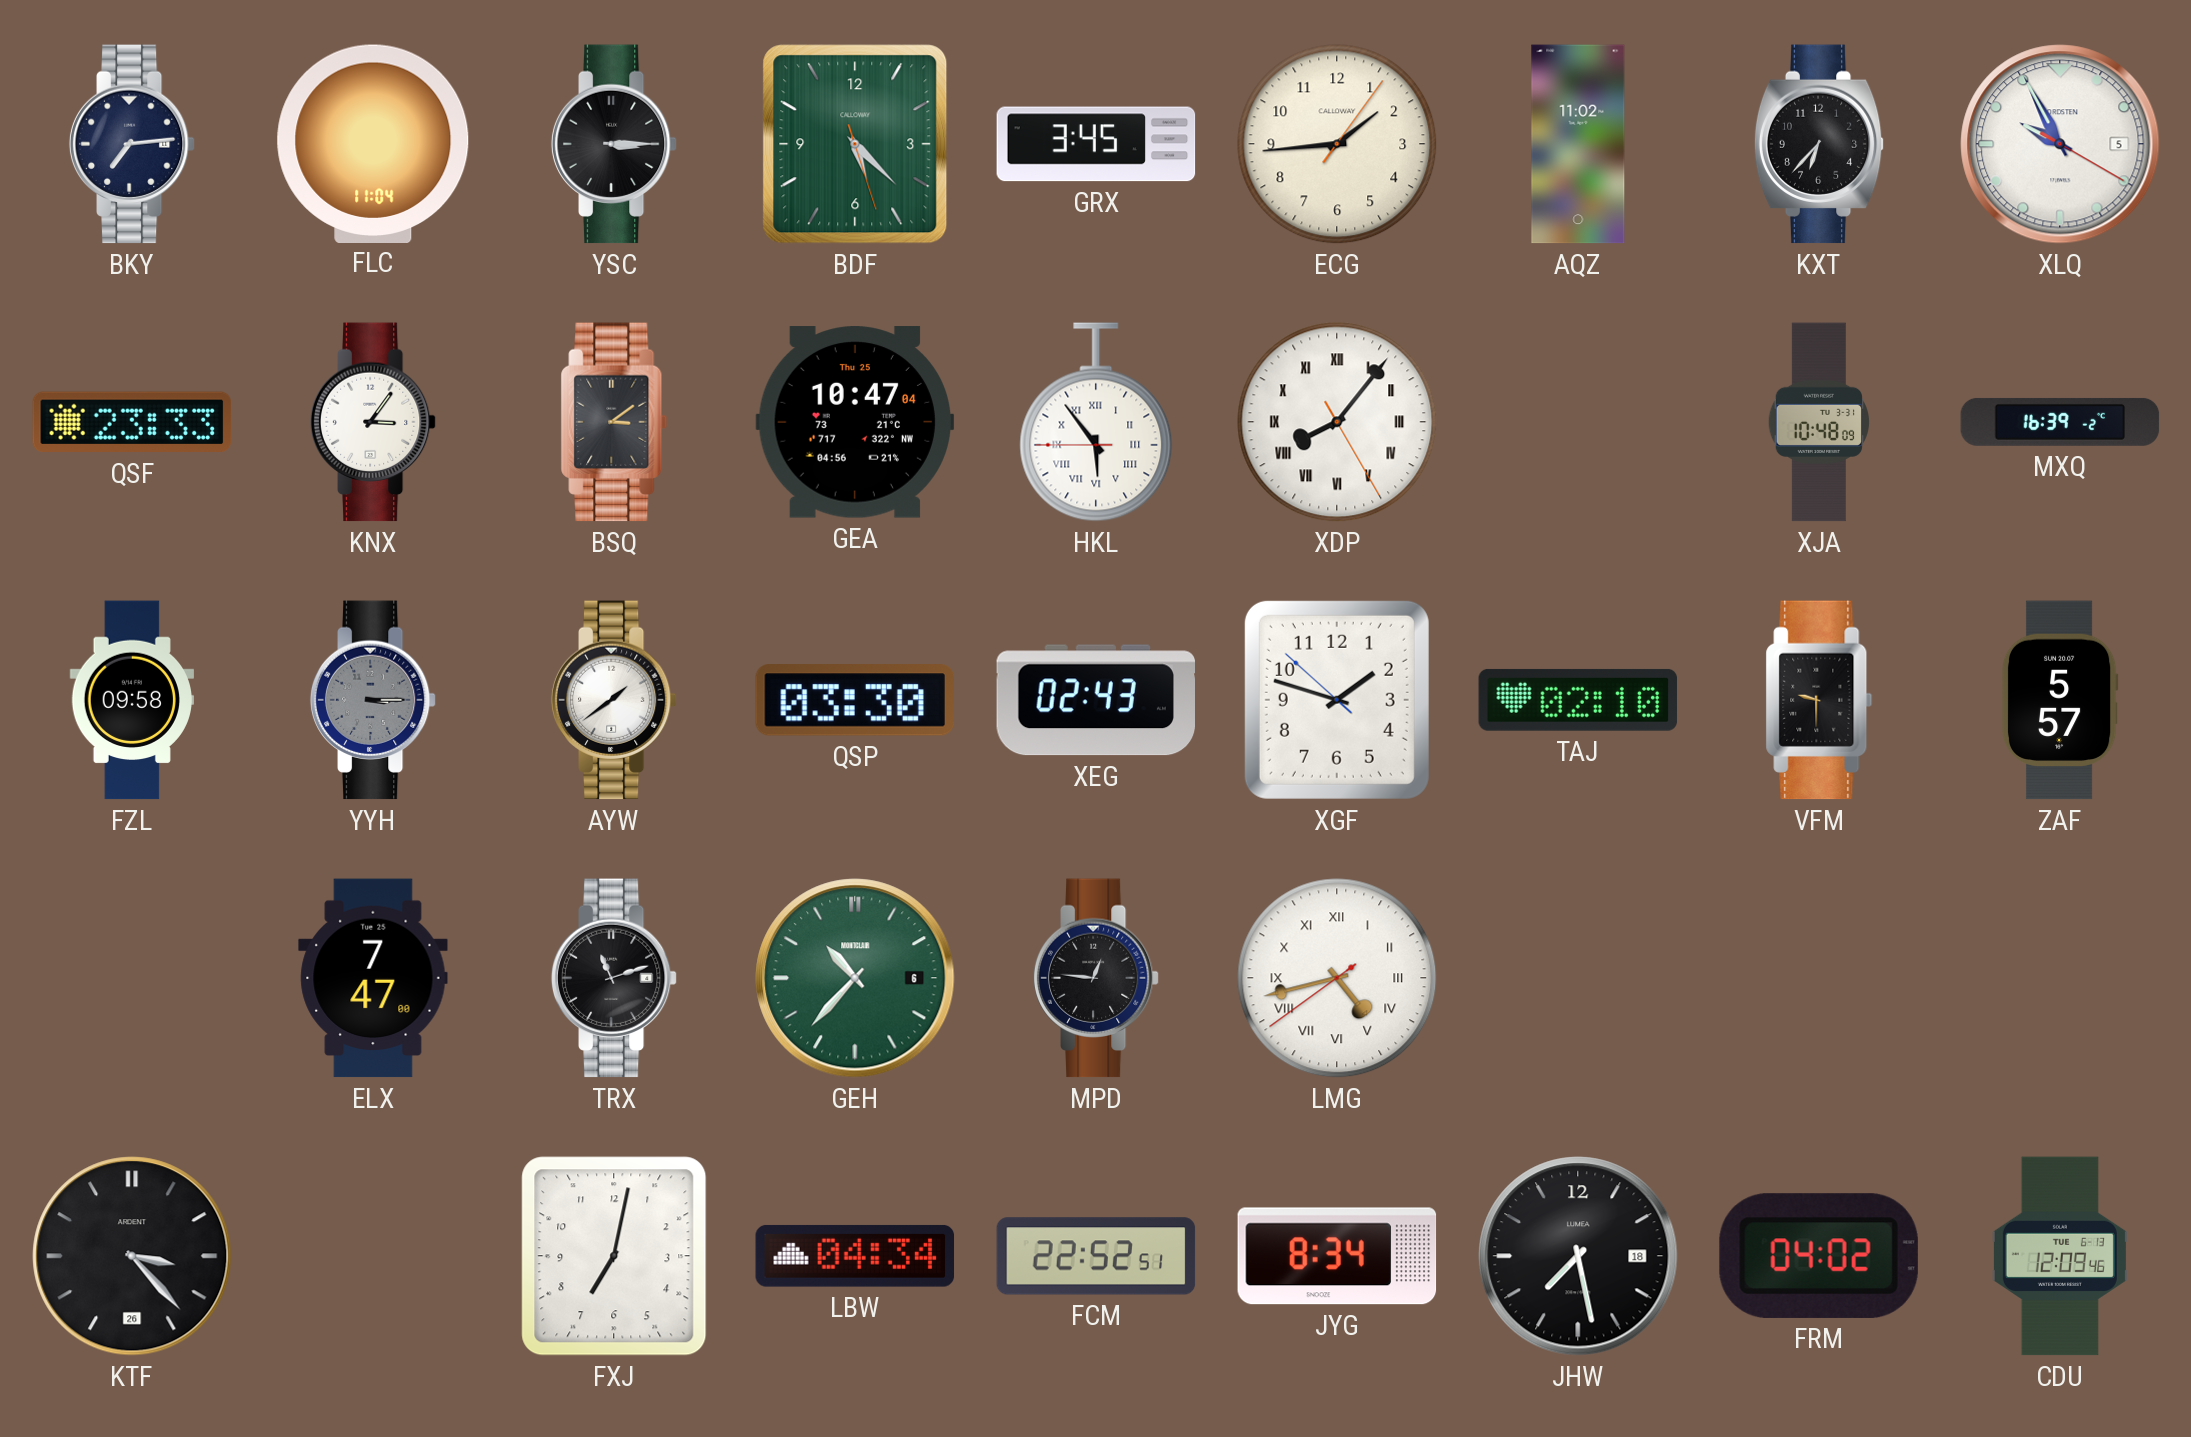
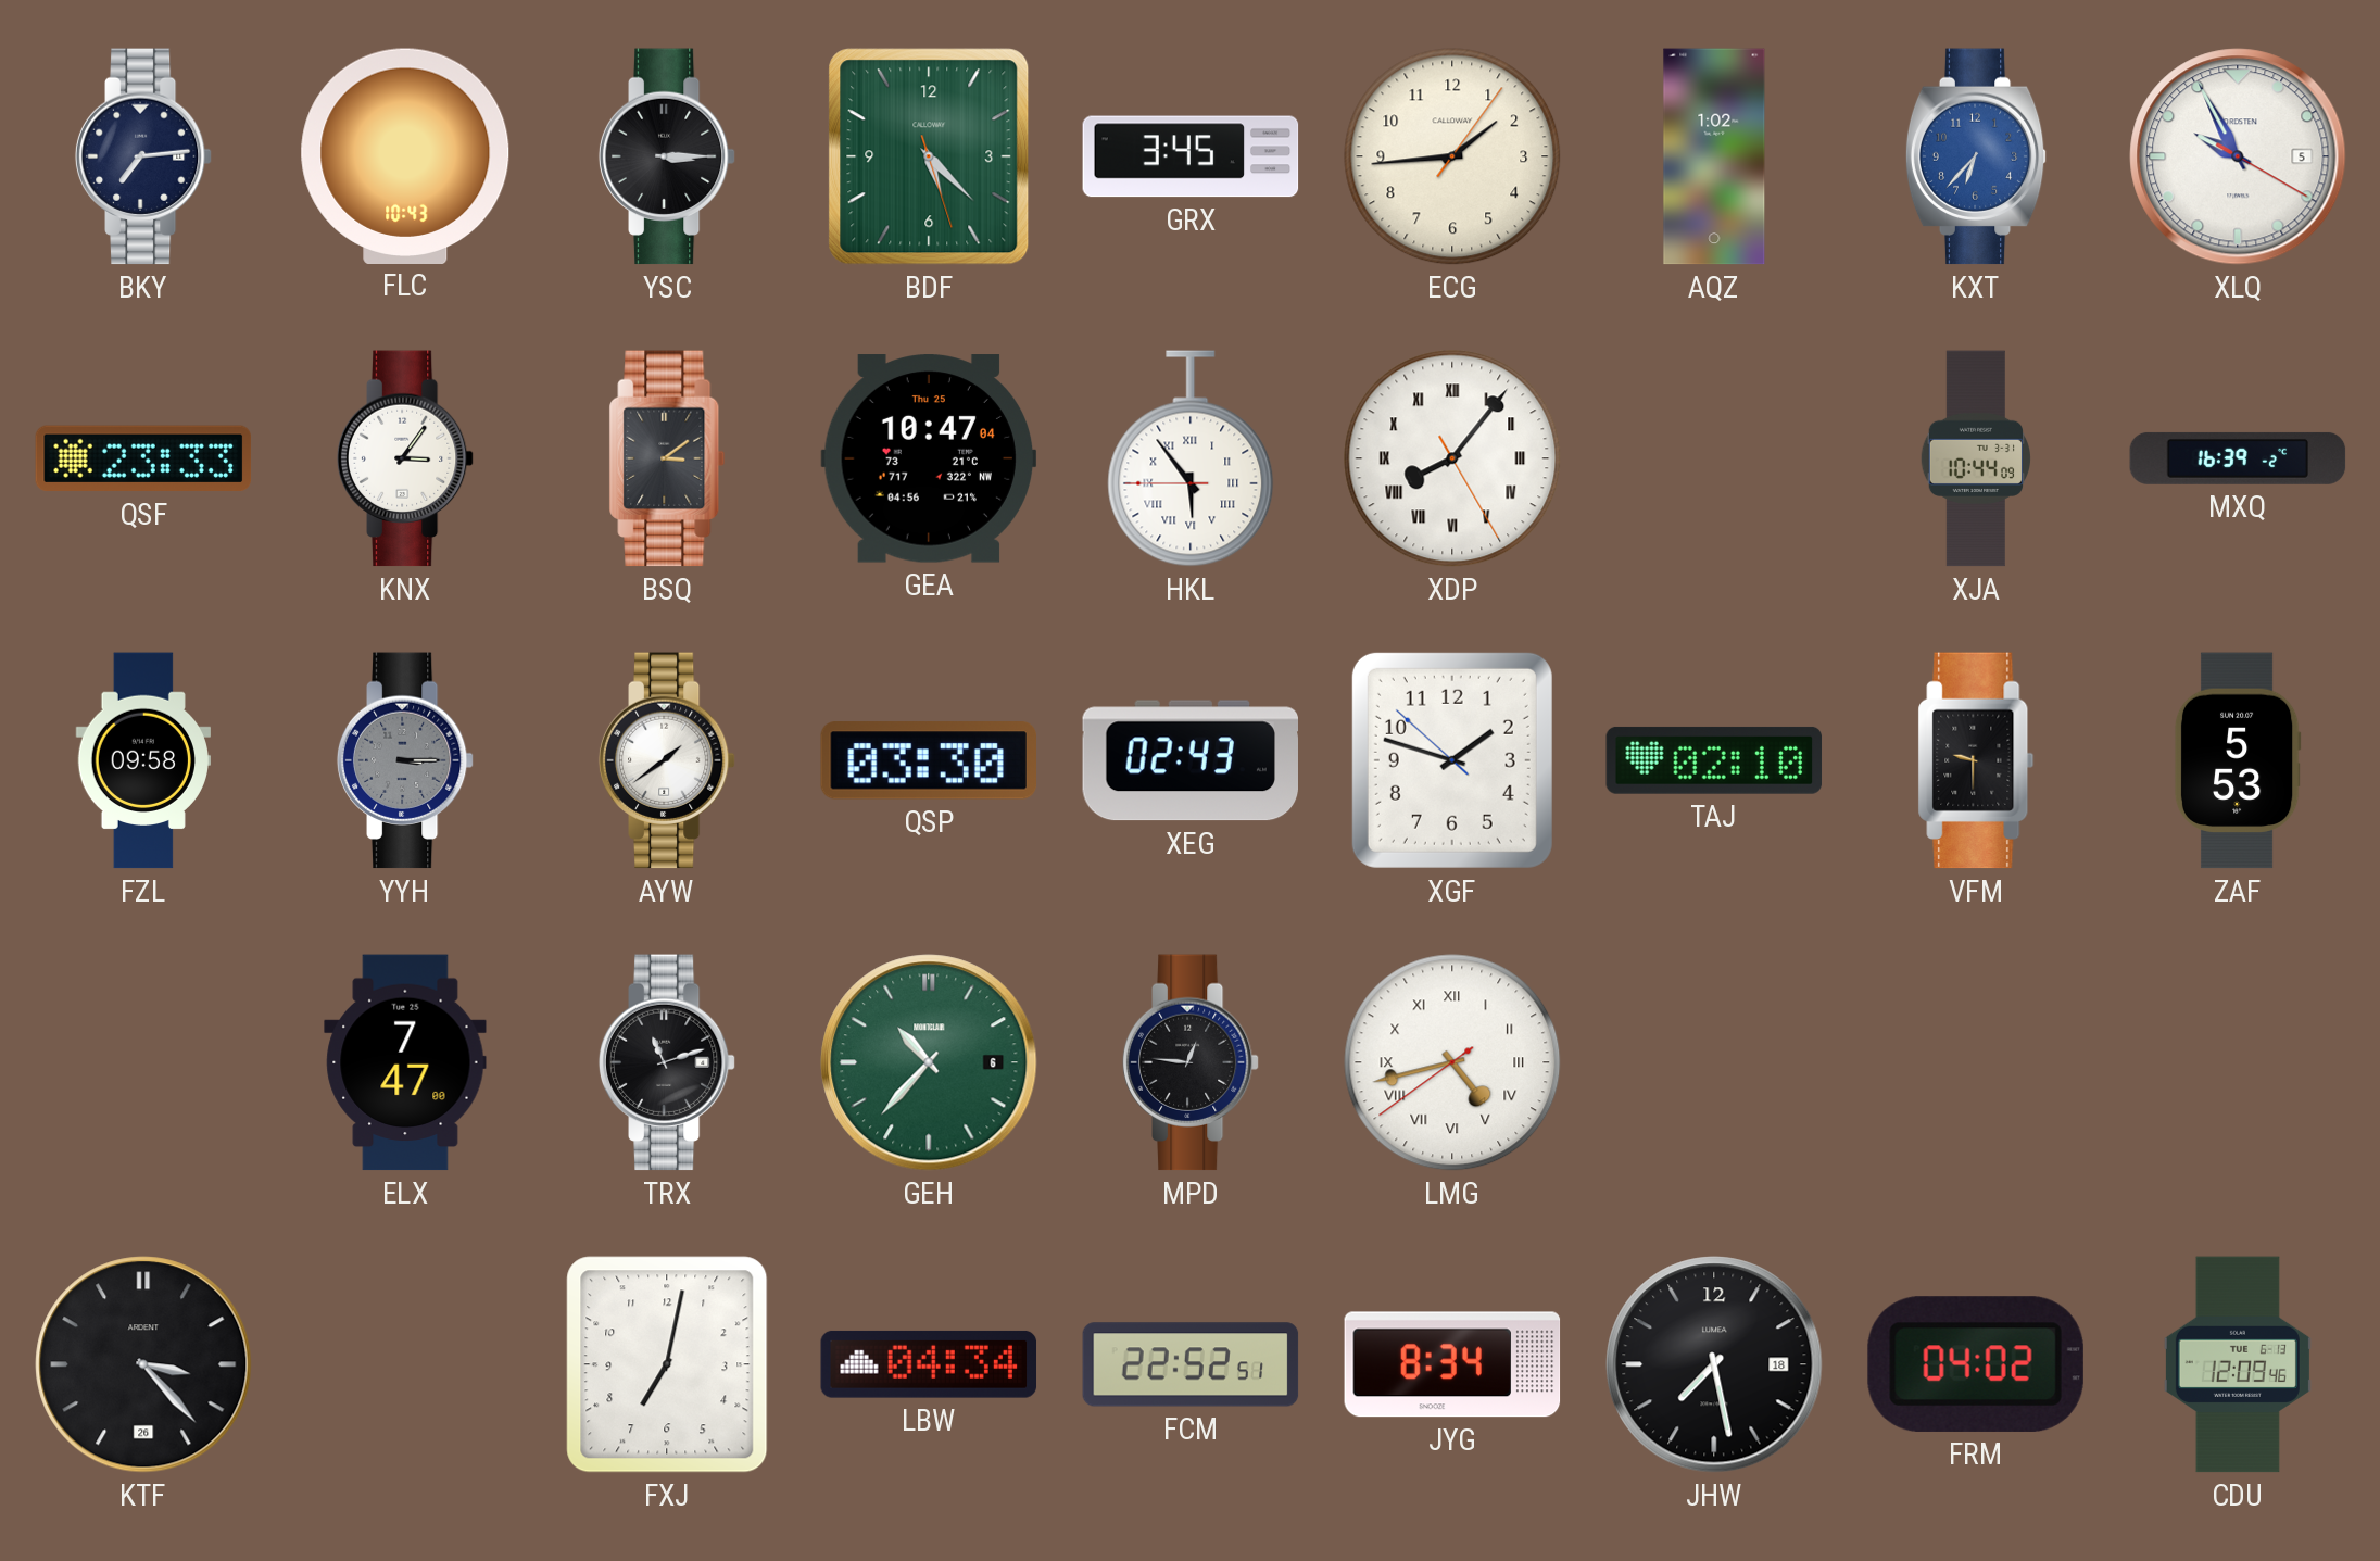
FLC: 11:04 -> 10:43
AQZ: 11:02 -> 1:02
KXT dial: black -> blue
XJA: 10:48 -> 10:44
ZAF: 5:57 -> 5:53
